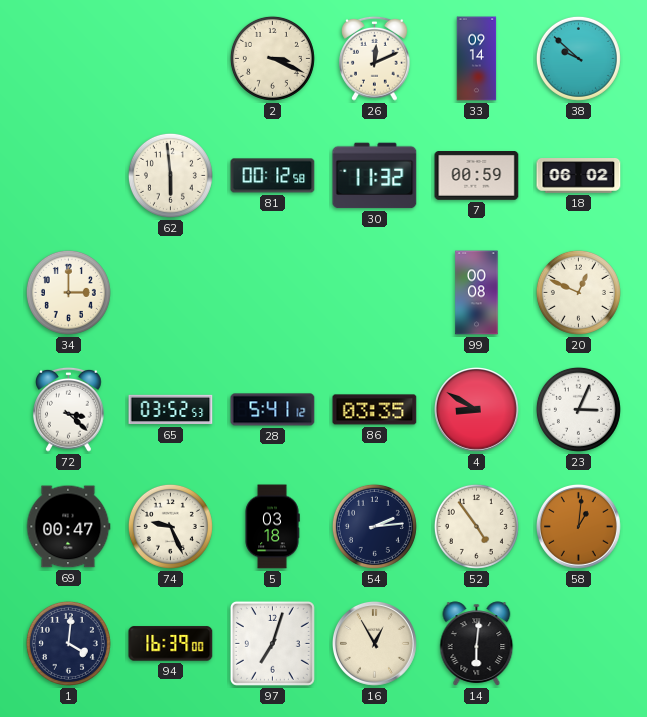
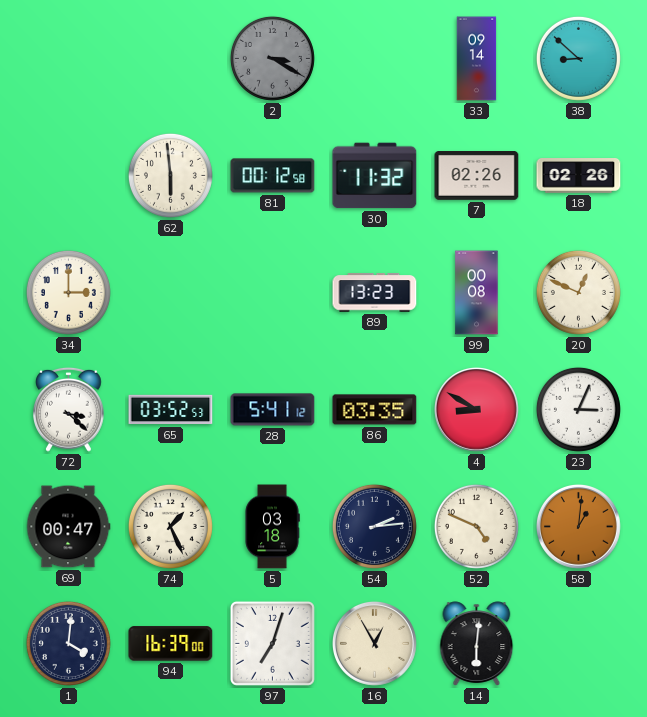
2: 3:19 -> 3:20
2 dial: cream -> grey
26: 12:11 -> none
38: 9:52 -> 8:52
7: 00:59 -> 02:26
18: 06:02 -> 02:26
89: none -> 13:23
74: 9:26 -> 1:26
52: 4:54 -> 4:49
